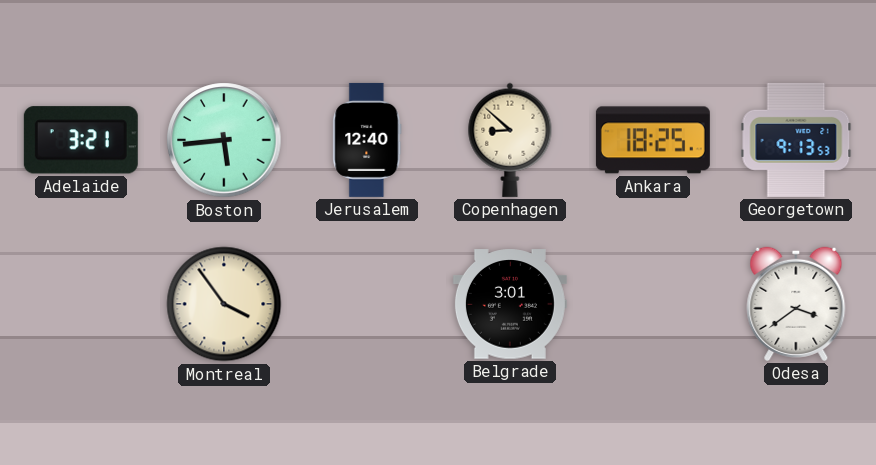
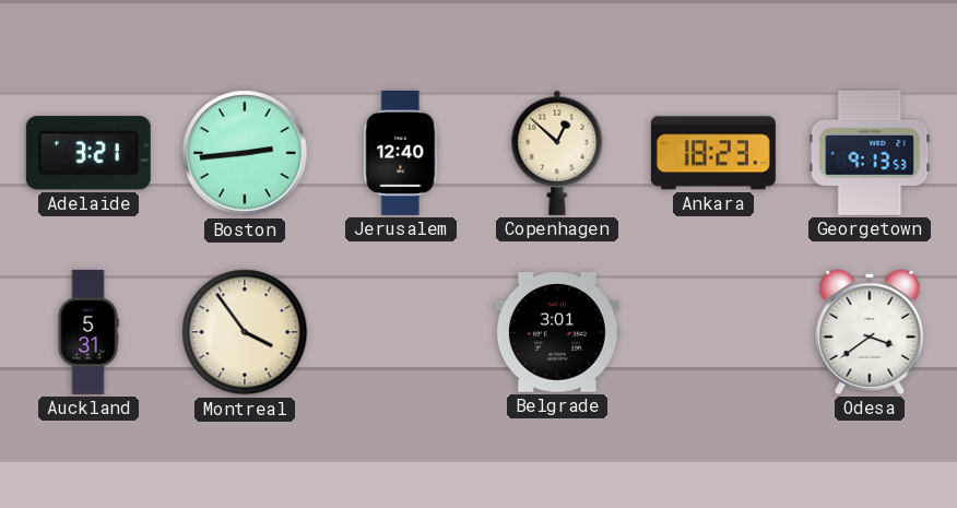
Boston: 5:44 -> 2:44
Copenhagen: 8:52 -> 12:52
Ankara: 18:25 -> 18:23
Auckland: none -> 5:31
